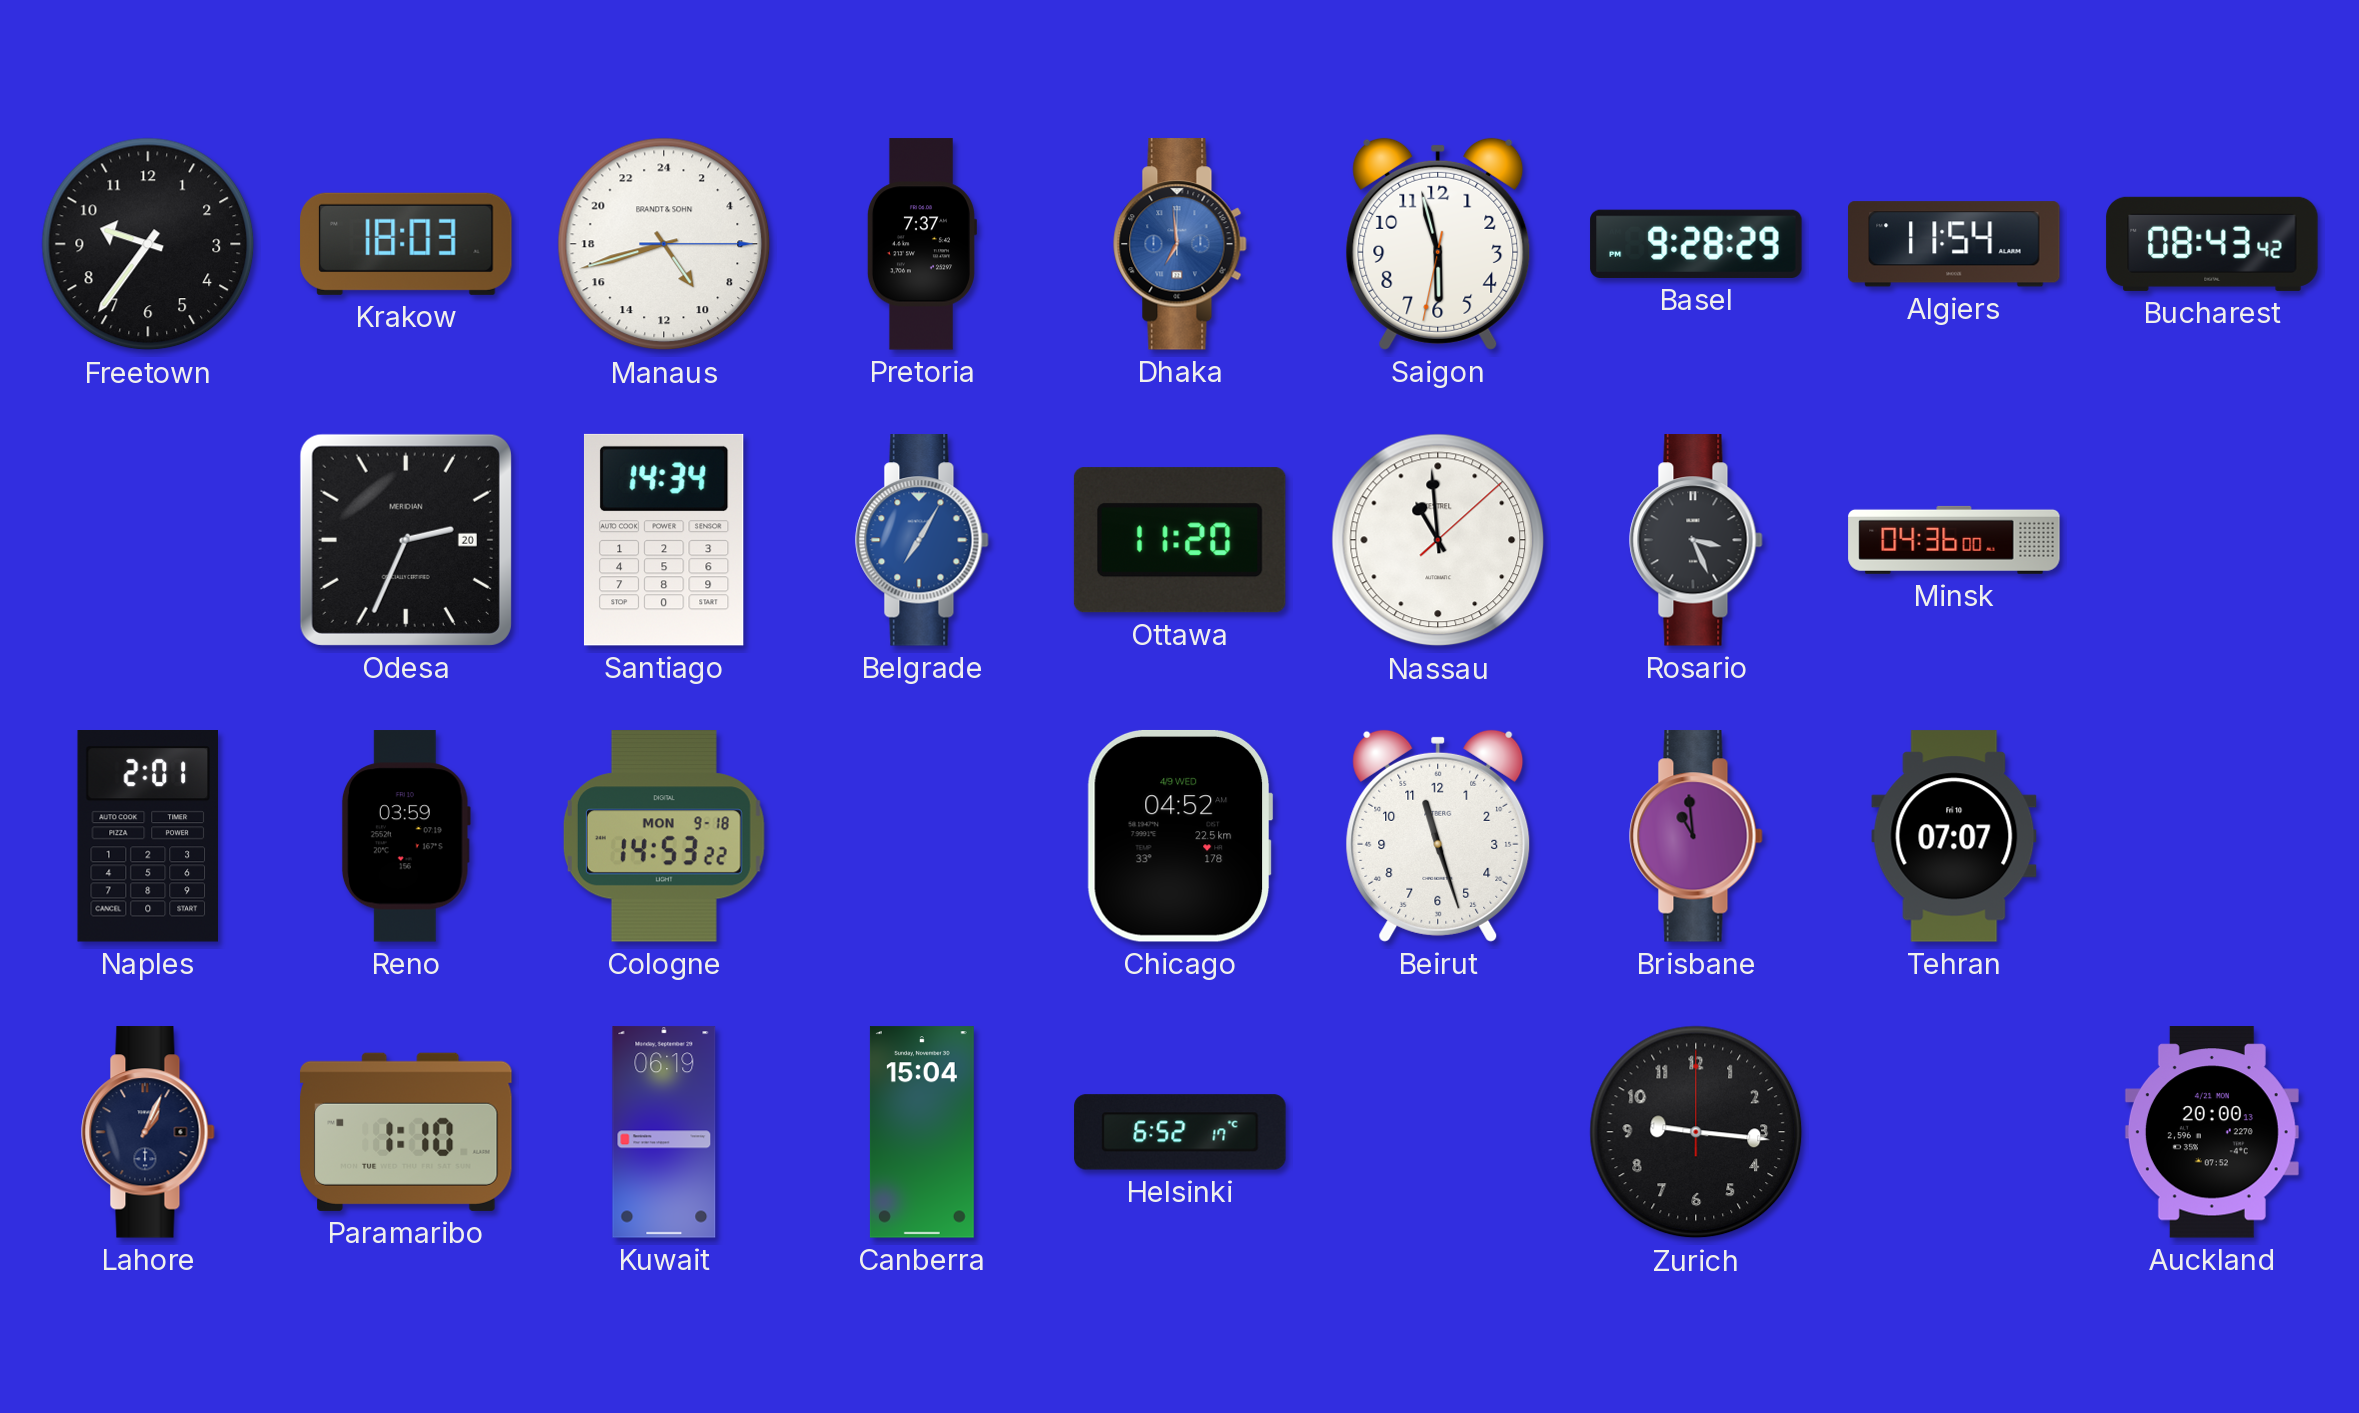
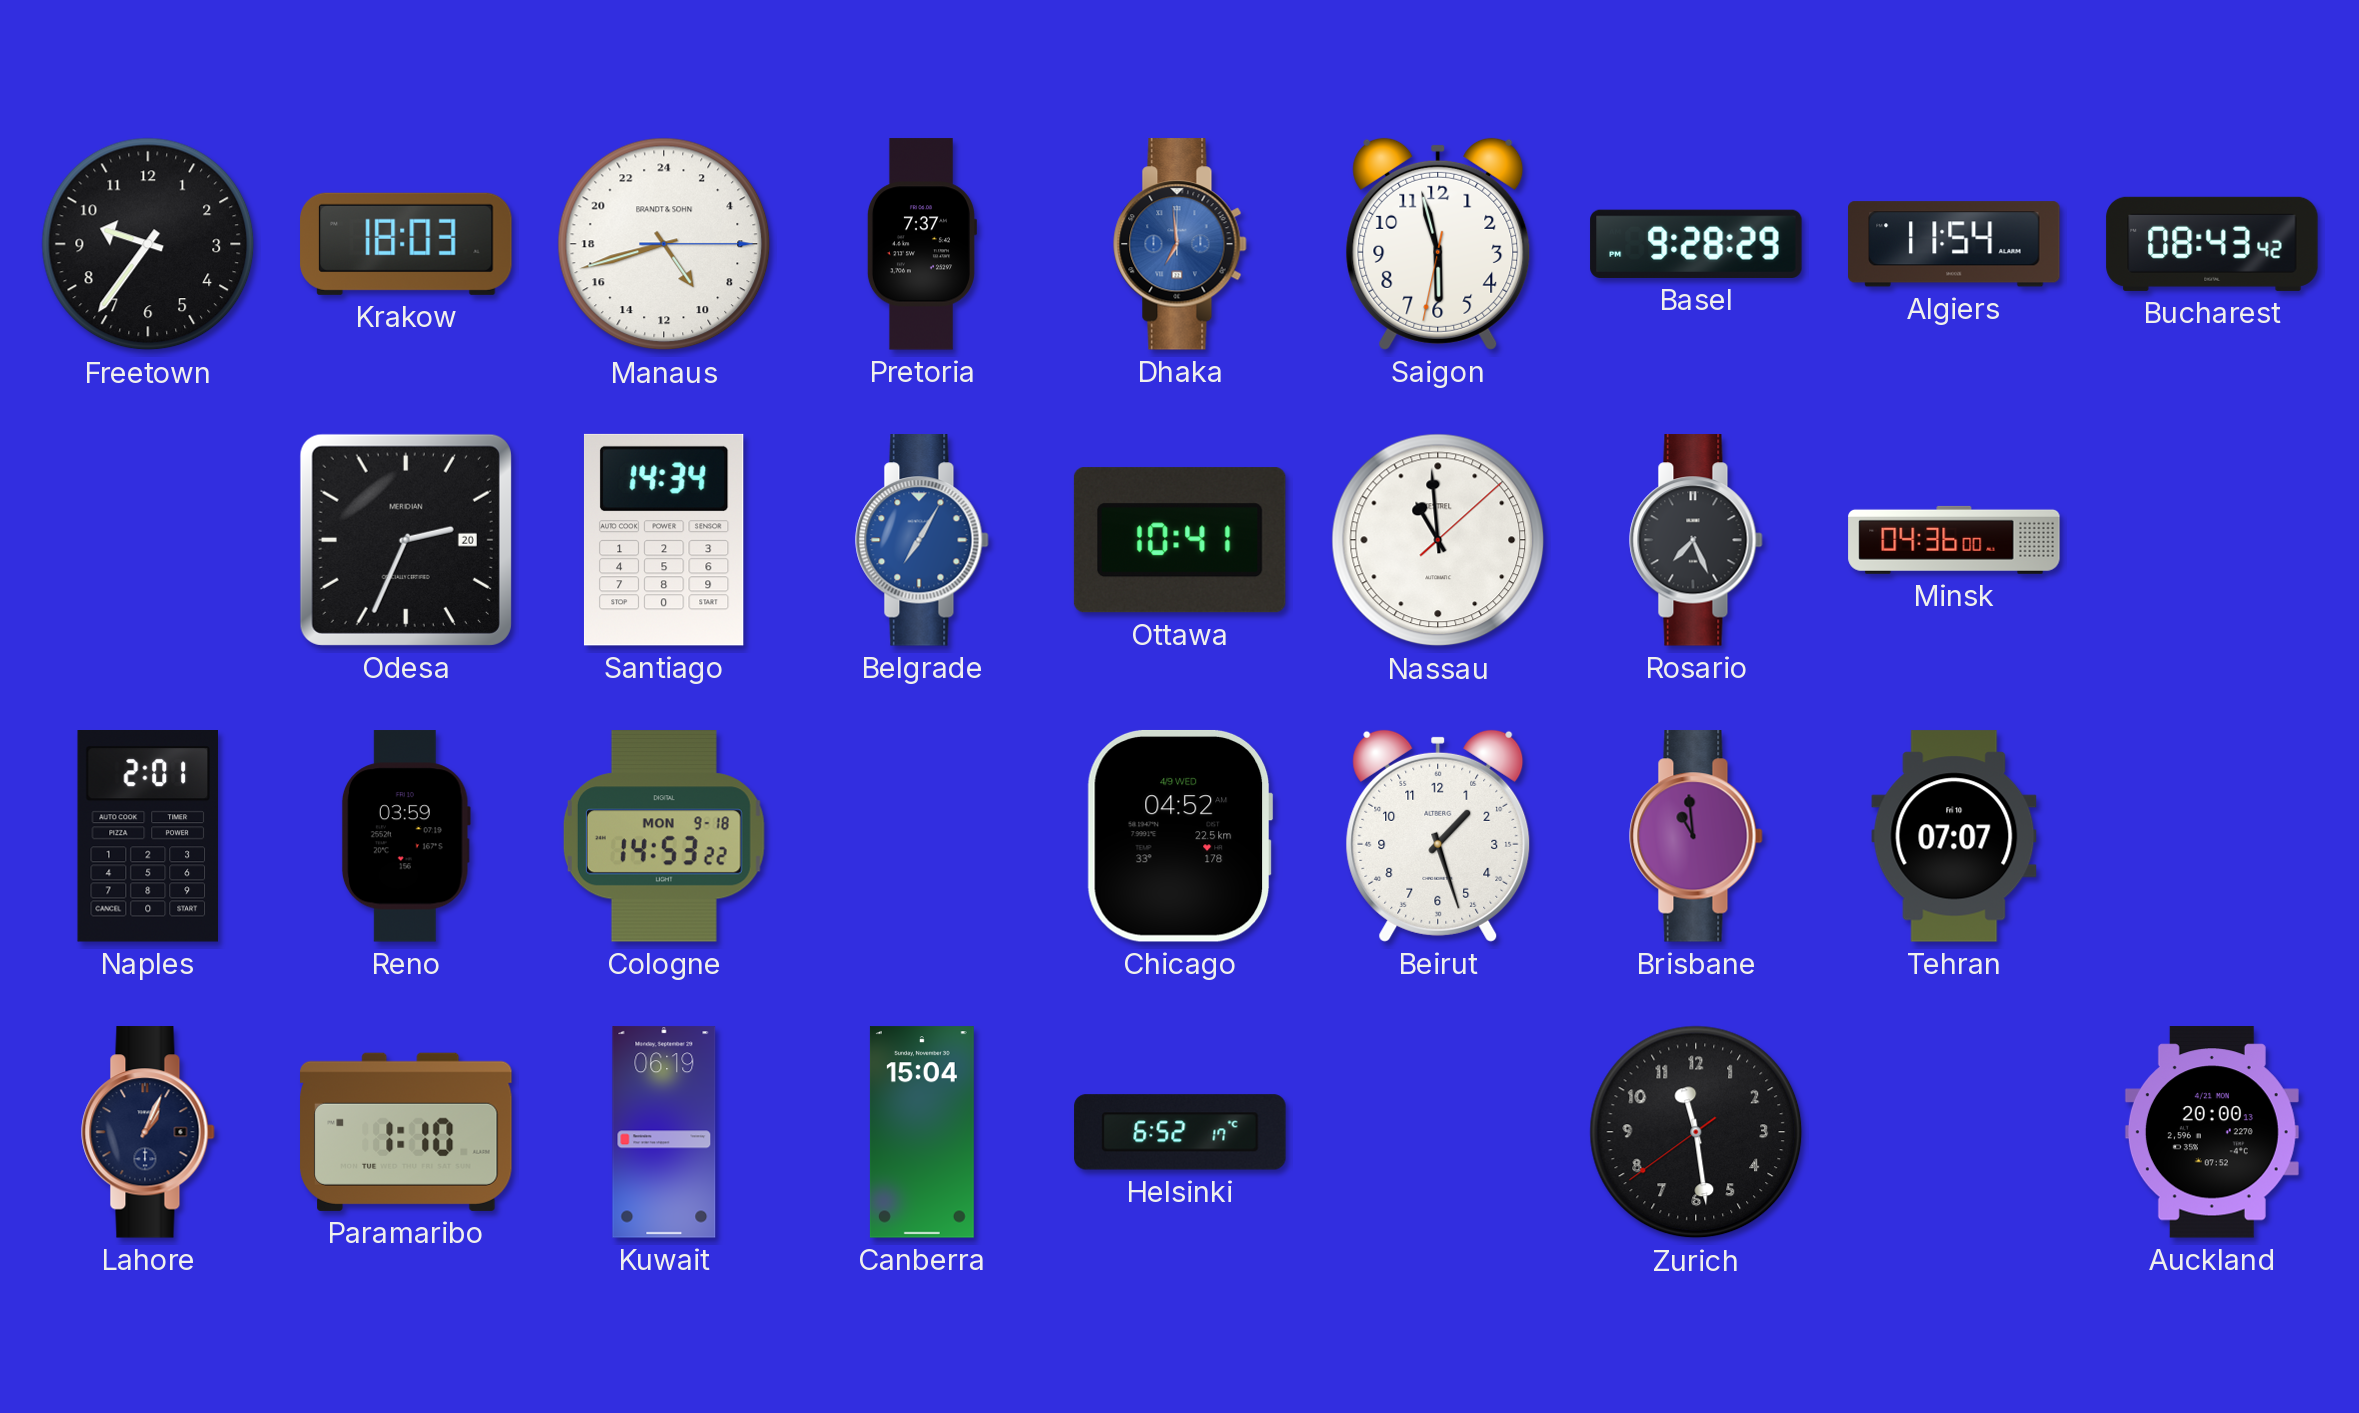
Ottawa: 11:20 -> 10:41
Rosario: 3:26 -> 7:26
Beirut: 11:27 -> 1:27
Zurich: 9:16 -> 11:28
